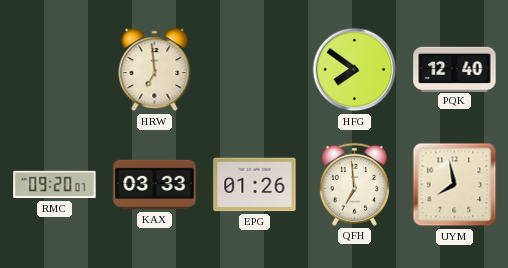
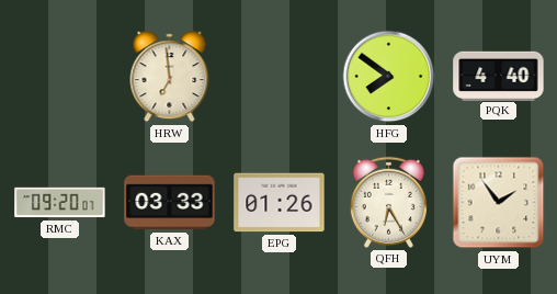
PQK: 12:40 -> 4:40
QFH: 6:59 -> 6:25
UYM: 7:58 -> 1:54
